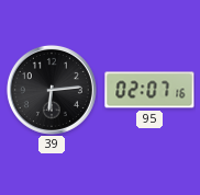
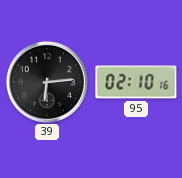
95: 02:07 -> 02:10
